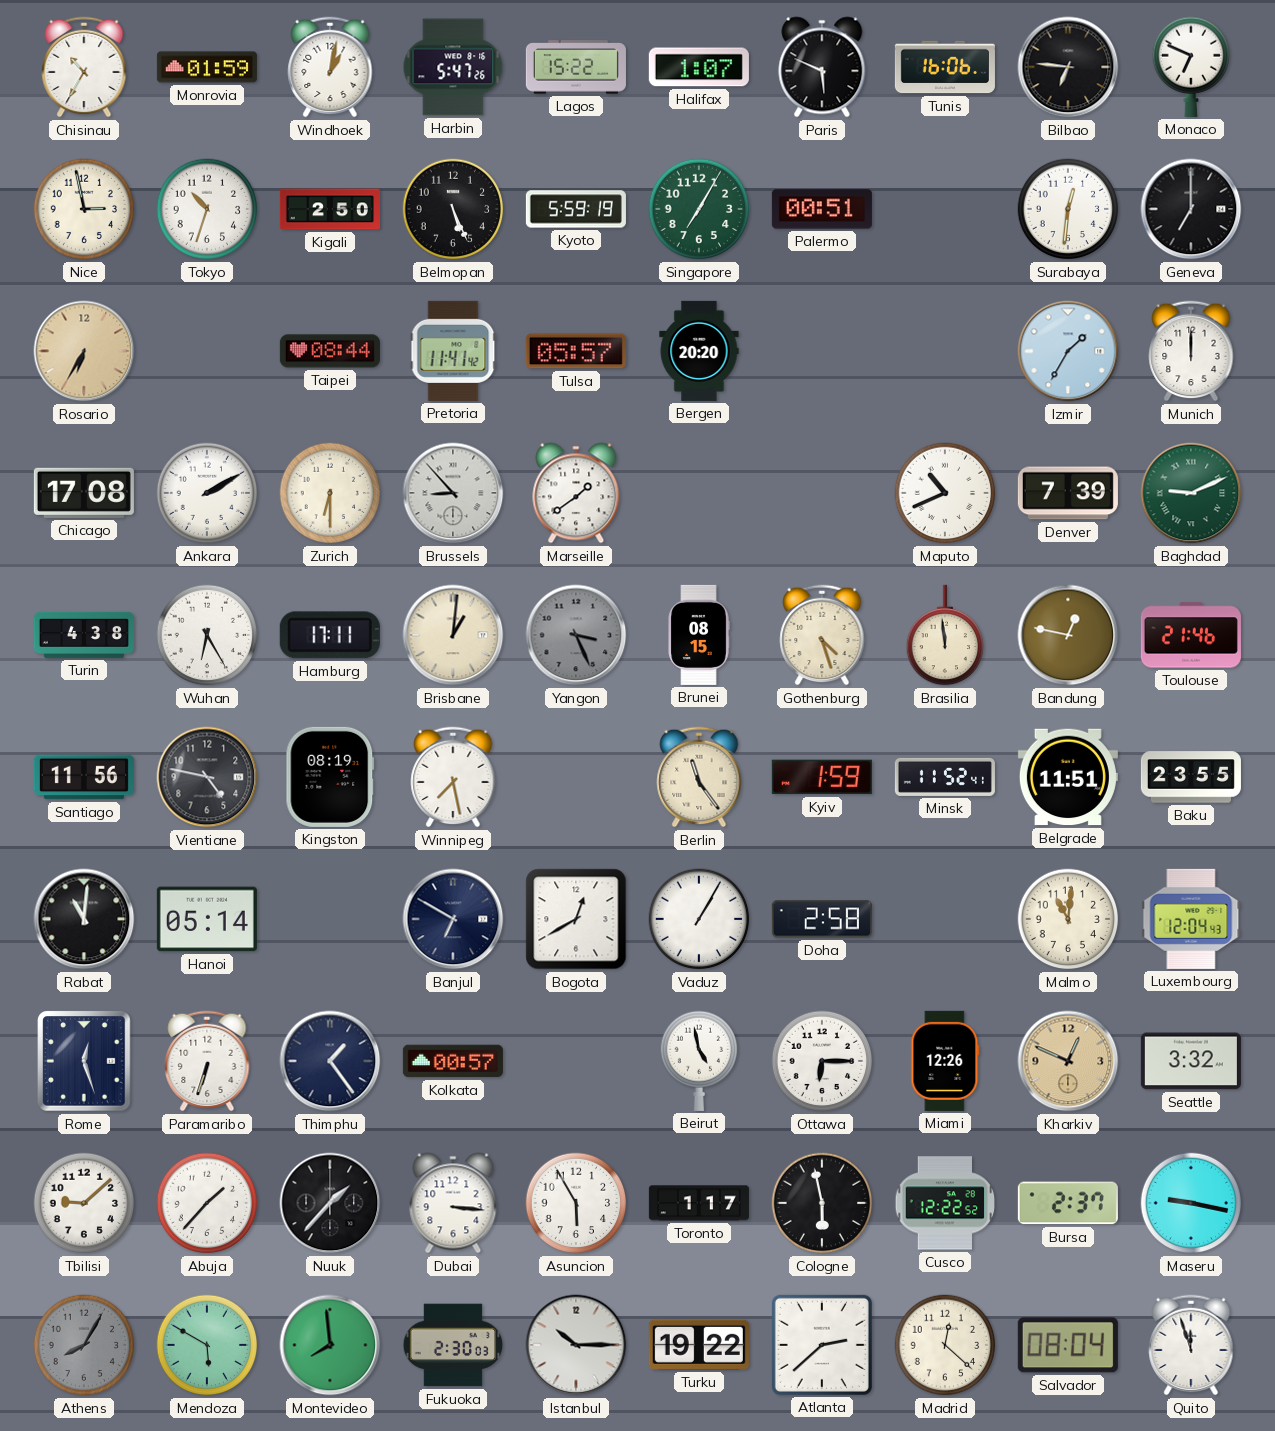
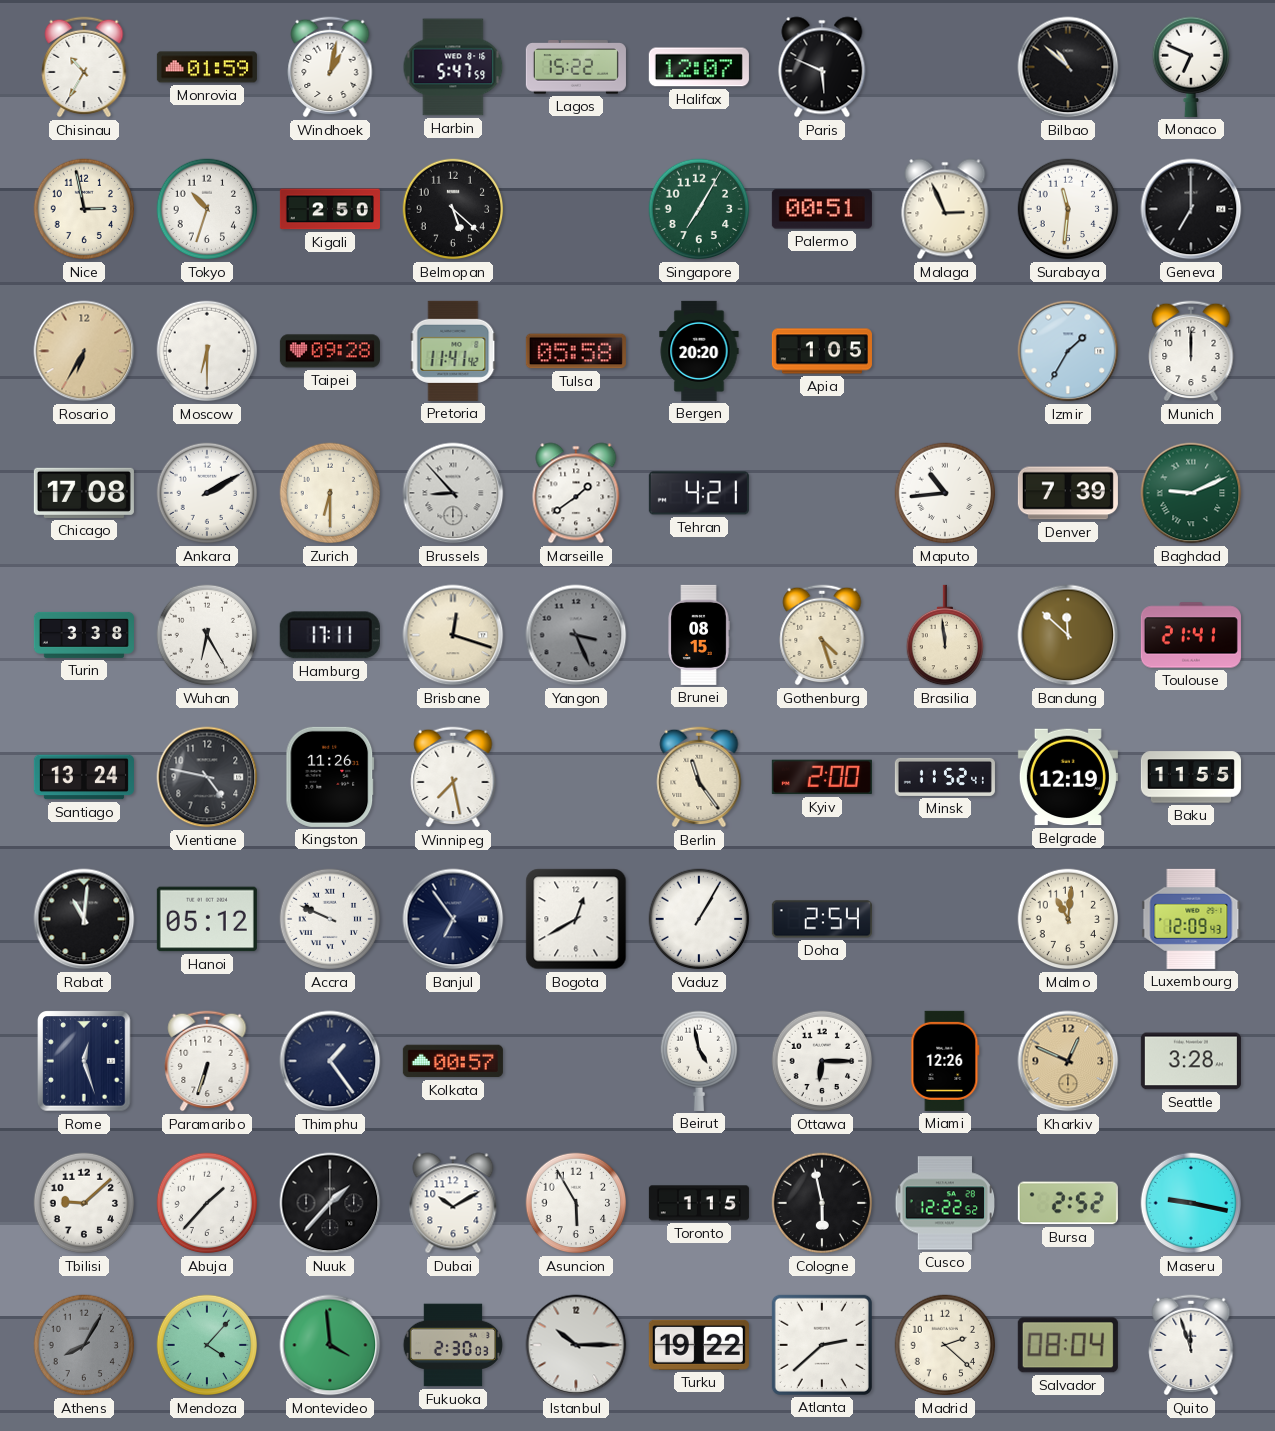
Harbin: 5:47:26 -> 5:47:59
Halifax: 1:07 -> 12:07
Tunis: 16:06 -> none
Bilbao: 6:46 -> 10:52
Belmopan: 5:26 -> 5:22
Kyoto: 5:59 -> none
Malaga: none -> 2:56
Surabaya: 12:31 -> 11:31
Moscow: none -> 6:30
Taipei: 08:44 -> 09:28
Tulsa: 05:57 -> 05:58
Apia: none -> 1:05
Tehran: none -> 4:21
Maputo: 10:41 -> 10:44
Turin: 4:38 -> 3:38
Brisbane: 1:01 -> 12:18
Bandung: 12:47 -> 11:52
Toulouse: 21:46 -> 21:41
Santiago: 11:56 -> 13:24
Kingston: 08:19 -> 11:26
Kyiv: 1:59 -> 2:00
Belgrade: 11:51 -> 12:19
Baku: 23:55 -> 11:55
Hanoi: 05:14 -> 05:12
Accra: none -> 9:49
Banjul: 6:50 -> 6:54
Doha: 2:58 -> 2:54
Luxembourg: 12:04 -> 12:09
Seattle: 3:32 -> 3:28
Dubai: 3:16 -> 10:10
Toronto: 1:17 -> 1:15
Bursa: 2:37 -> 2:52
Mendoza: 5:50 -> 4:07
Montevideo: 7:59 -> 3:59
Madrid: 12:22 -> 2:22
